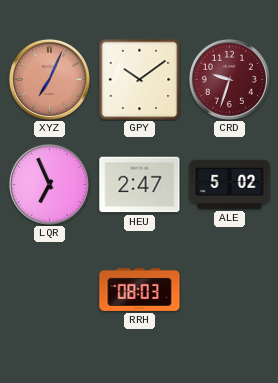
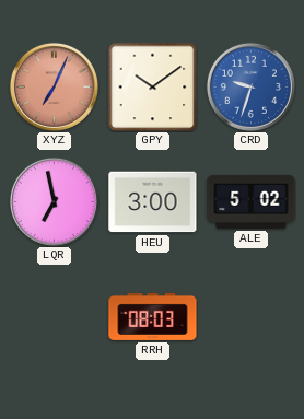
CRD dial: burgundy -> blue
LQR: 6:56 -> 6:58
HEU: 2:47 -> 3:00
